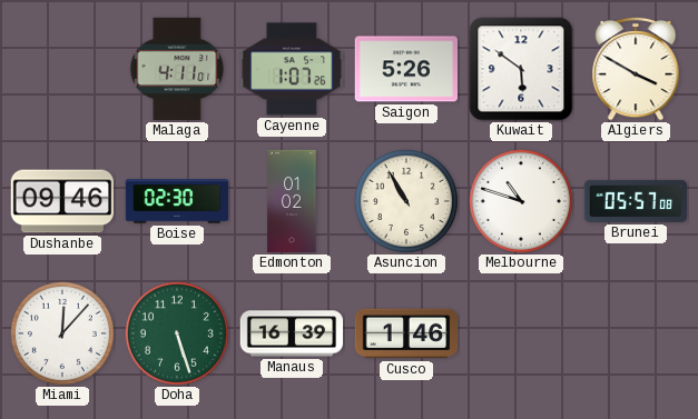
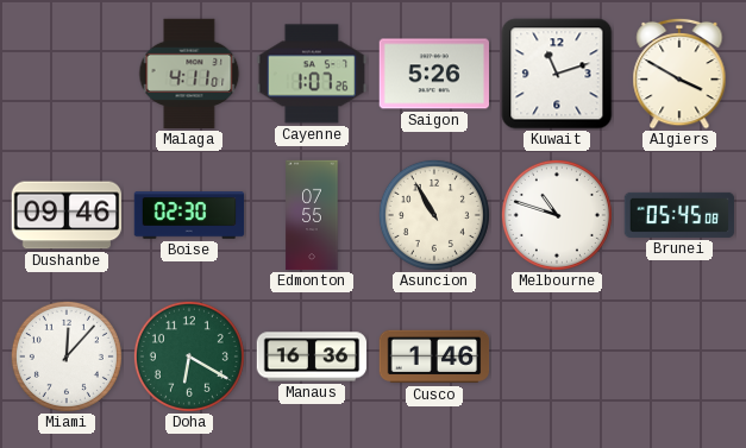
Kuwait: 5:51 -> 11:12
Edmonton: 01:02 -> 07:55
Brunei: 05:57 -> 05:45
Doha: 5:27 -> 6:20
Manaus: 16:39 -> 16:36
